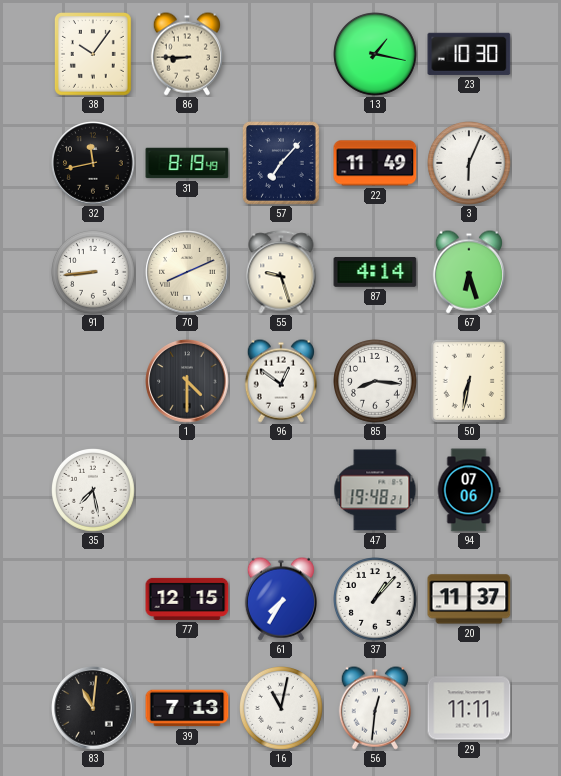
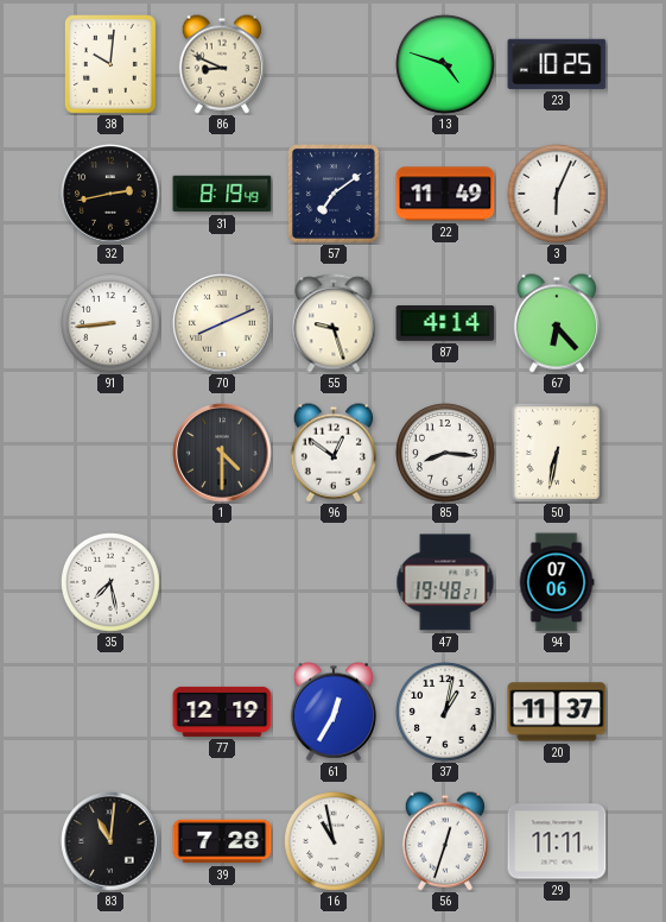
38: 10:06 -> 10:01
86: 8:45 -> 8:49
13: 1:17 -> 4:48
23: 10:30 -> 10:25
32: 11:43 -> 2:43
57: 7:07 -> 7:09
67: 6:27 -> 6:23
77: 12:15 -> 12:19
61: 7:35 -> 12:35
37: 1:07 -> 1:02
39: 7:13 -> 7:28
16: 11:02 -> 10:58
56: 12:31 -> 12:33
